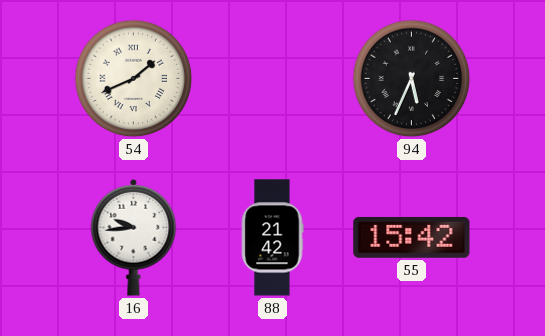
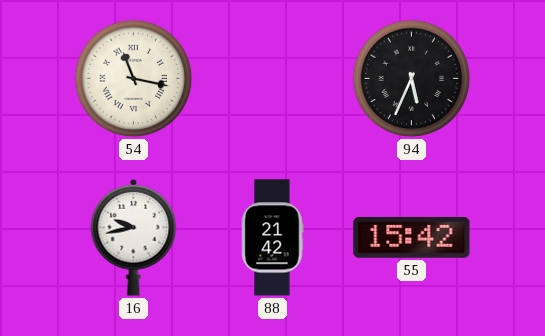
54: 1:41 -> 11:17
16: 9:44 -> 9:43
